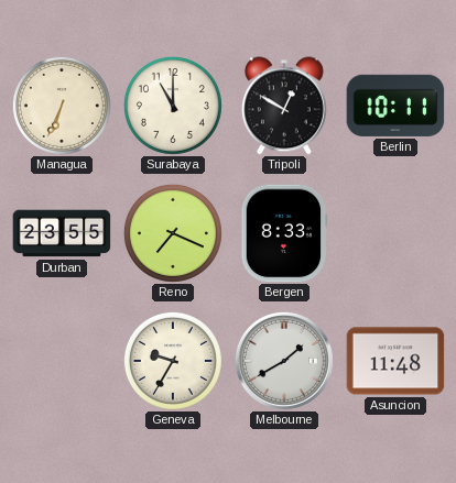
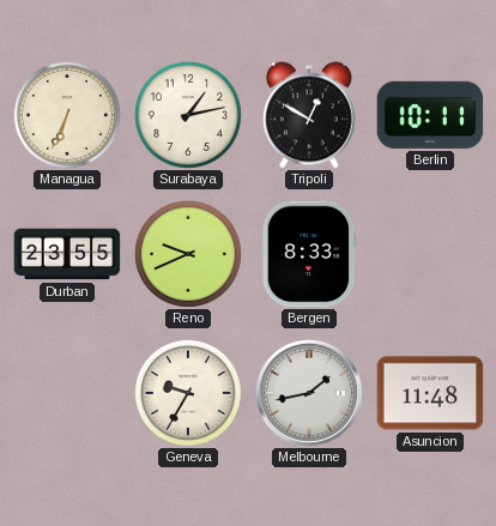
Surabaya: 11:00 -> 1:13
Reno: 7:19 -> 9:41
Melbourne: 1:40 -> 1:43
